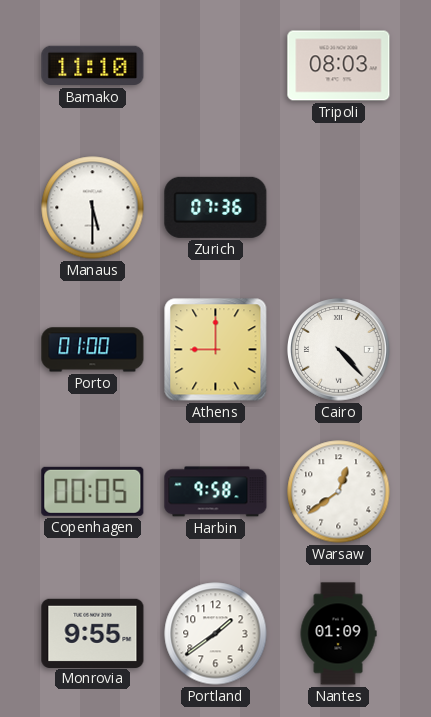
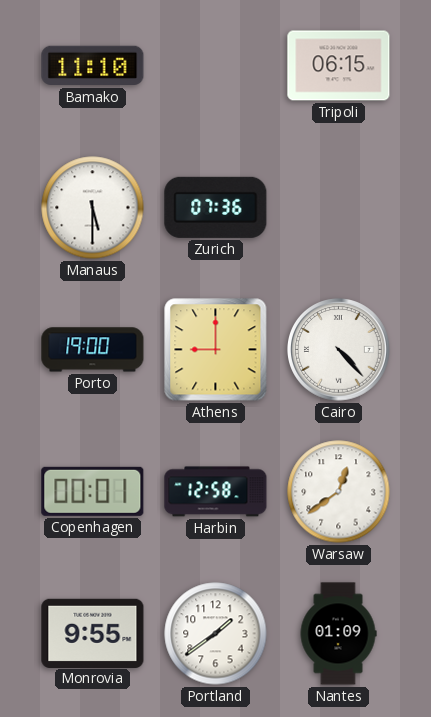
Tripoli: 08:03 -> 06:15
Porto: 01:00 -> 19:00
Copenhagen: 00:05 -> 00:01
Harbin: 9:58 -> 12:58
